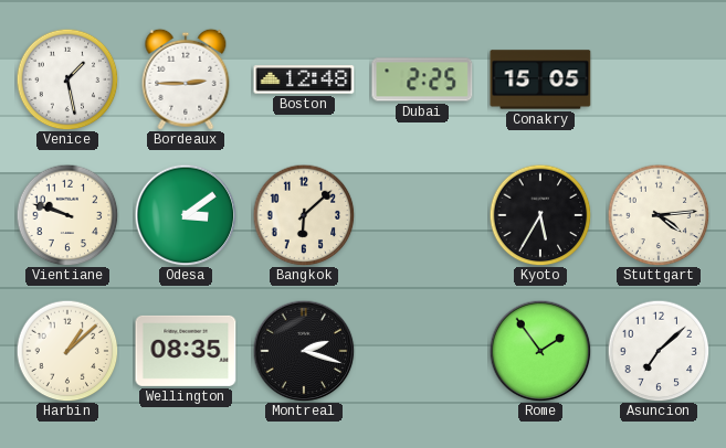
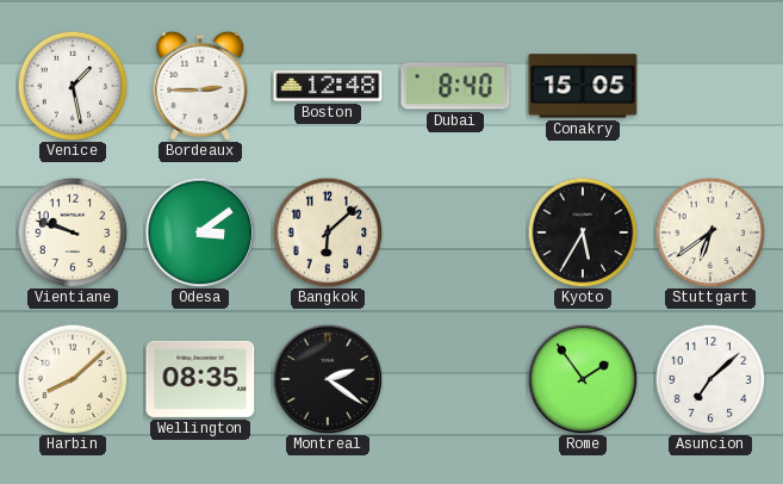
Dubai: 2:25 -> 8:40
Stuttgart: 4:14 -> 6:39
Harbin: 1:08 -> 8:08
Montreal: 2:18 -> 2:21
